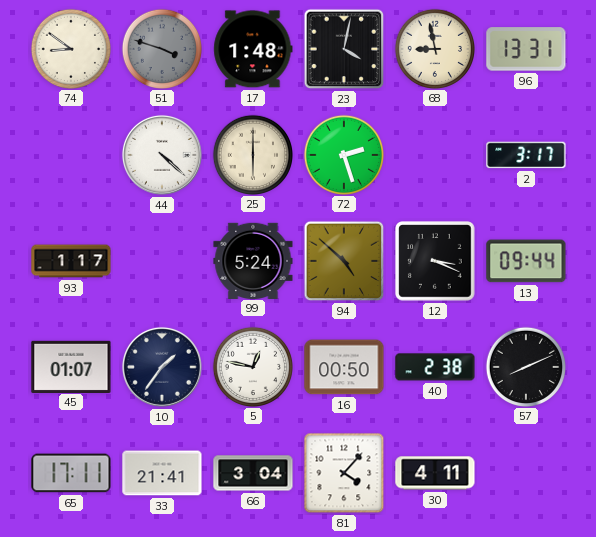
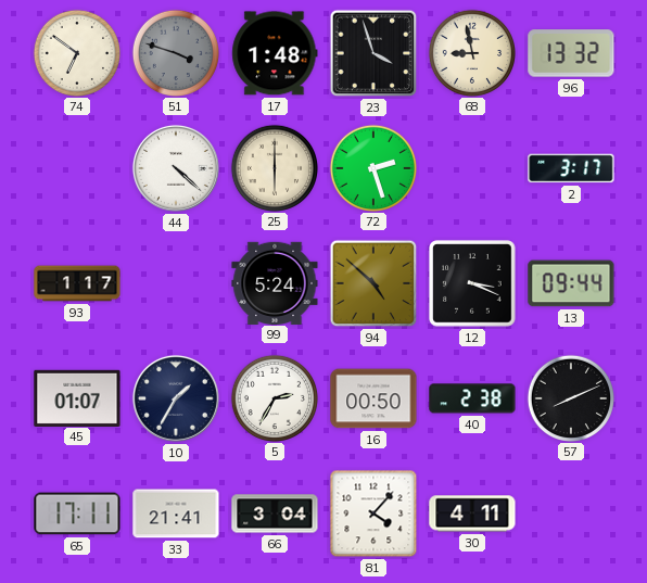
74: 8:51 -> 6:51
23: 4:02 -> 3:57
96: 13:31 -> 13:32
10: 1:36 -> 1:35
5: 12:47 -> 2:35
